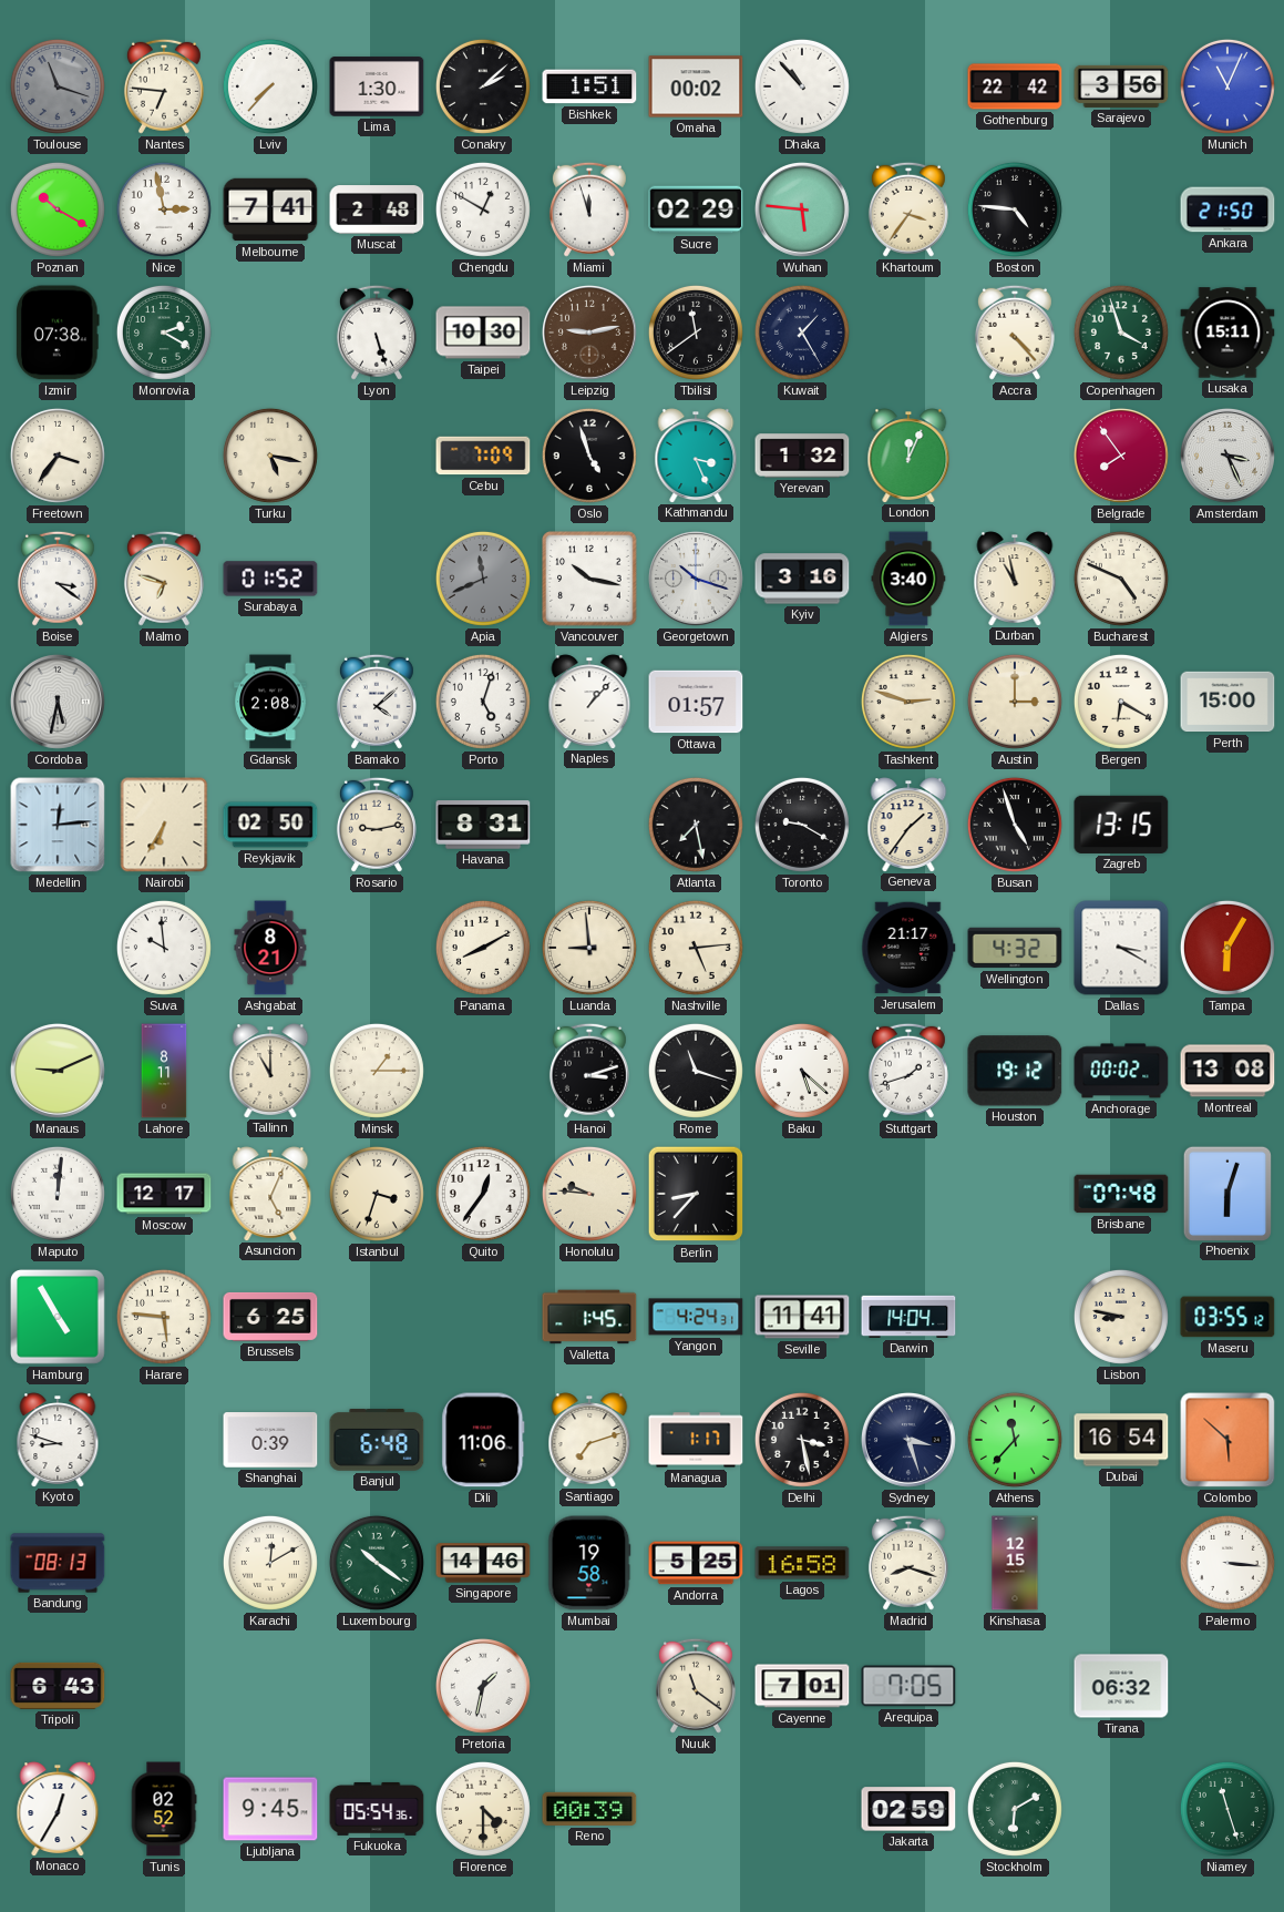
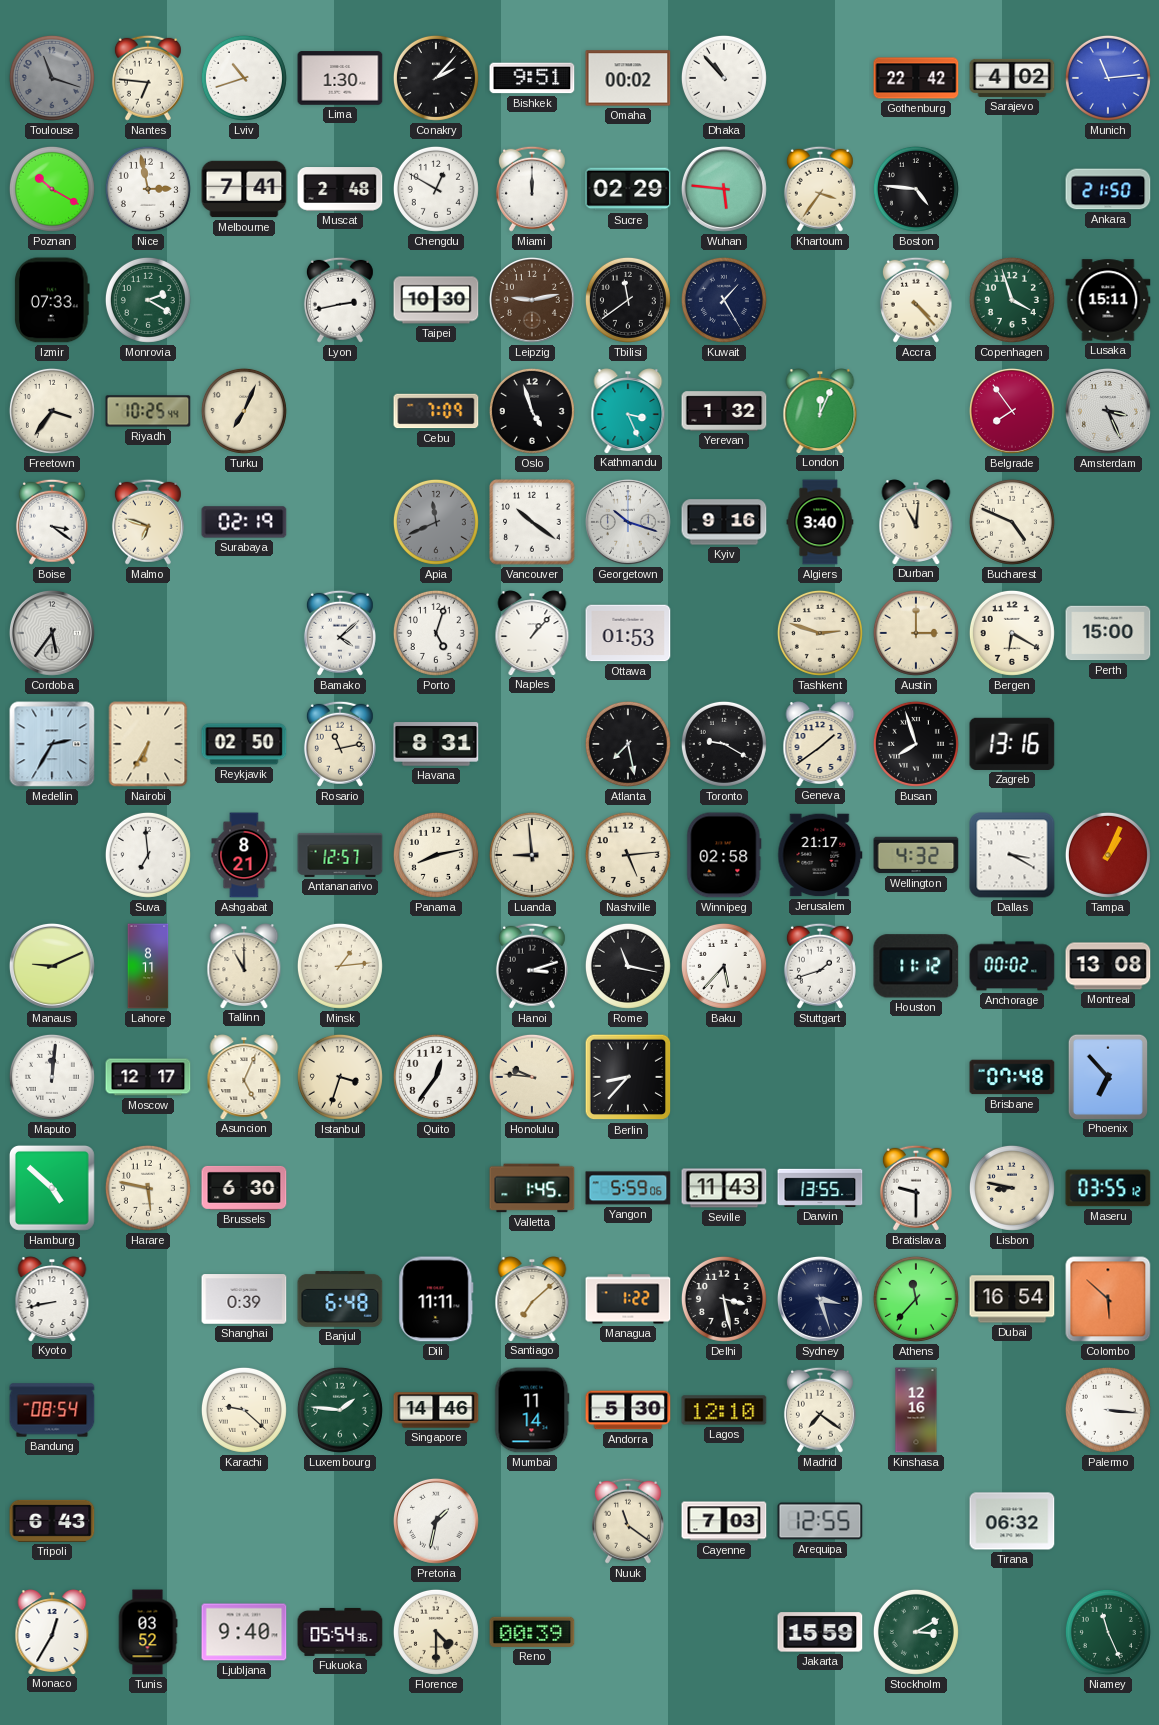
Lviv: 7:37 -> 10:42
Conakry: 2:08 -> 2:07
Bishkek: 1:51 -> 9:51
Sarajevo: 3:56 -> 4:02
Munich: 11:04 -> 11:14
Miami: 11:57 -> 12:00
Izmir: 07:38 -> 07:33
Lyon: 5:27 -> 2:43
Riyadh: none -> 10:25
Turku: 5:17 -> 7:04
Surabaya: 01:52 -> 02:19
Vancouver: 10:17 -> 10:21
Kyiv: 3:16 -> 9:16
Durban: 10:58 -> 11:01
Cordoba: 5:32 -> 5:36
Gdansk: 2:08 -> none
Ottawa: 01:57 -> 01:53
Medellin: 12:14 -> 2:35
Rosario: 9:13 -> 11:13
Geneva: 1:36 -> 1:39
Busan: 4:57 -> 7:57
Zagreb: 13:15 -> 13:16
Suva: 9:59 -> 6:59
Antananarivo: none -> 12:57
Panama: 8:10 -> 8:13
Winnipeg: none -> 02:58
Tampa: 6:05 -> 1:04
Minsk: 1:15 -> 1:14
Rome: 11:18 -> 11:17
Baku: 5:22 -> 5:37
Houston: 19:12 -> 11:12
Phoenix: 6:03 -> 6:53
Hamburg: 4:55 -> 4:52
Harare: 5:46 -> 5:47
Brussels: 6:25 -> 6:30
Yangon: 4:24 -> 5:59
Seville: 11:41 -> 11:43
Darwin: 14:04 -> 13:55
Bratislava: none -> 9:30
Kyoto: 8:48 -> 8:43
Dili: 11:06 -> 11:11
Santiago: 7:12 -> 7:08
Managua: 1:17 -> 1:22
Bandung: 08:13 -> 08:54
Karachi: 12:10 -> 9:22
Luxembourg: 10:21 -> 1:46
Mumbai: 19:58 -> 11:14
Andorra: 5:25 -> 5:30
Lagos: 16:58 -> 12:10
Madrid: 8:18 -> 7:21
Kinshasa: 12:15 -> 12:16
Cayenne: 7:01 -> 7:03
Arequipa: 7:05 -> 12:55
Tunis: 02:52 -> 03:52
Ljubljana: 9:45 -> 9:40
Jakarta: 02:59 -> 15:59
Stockholm: 6:10 -> 3:10
Niamey: 11:27 -> 11:26
